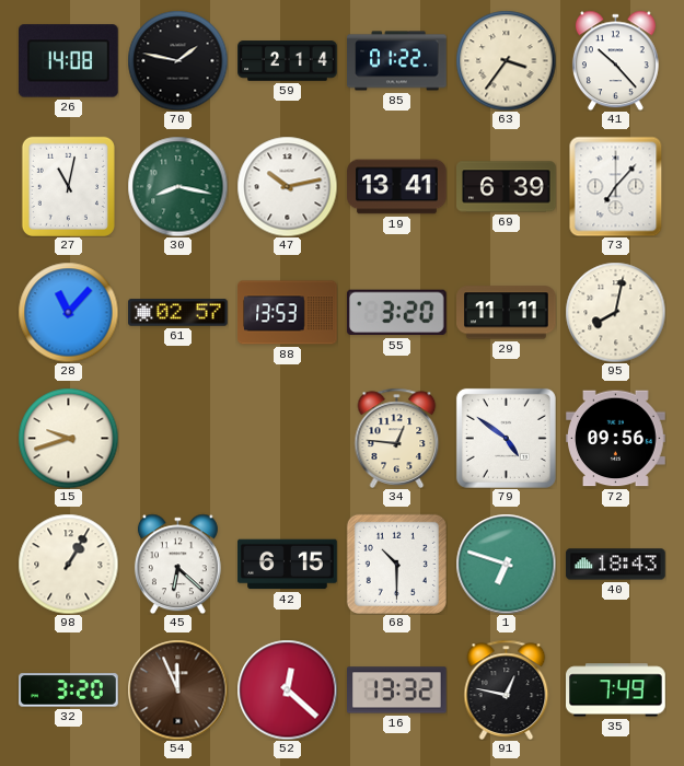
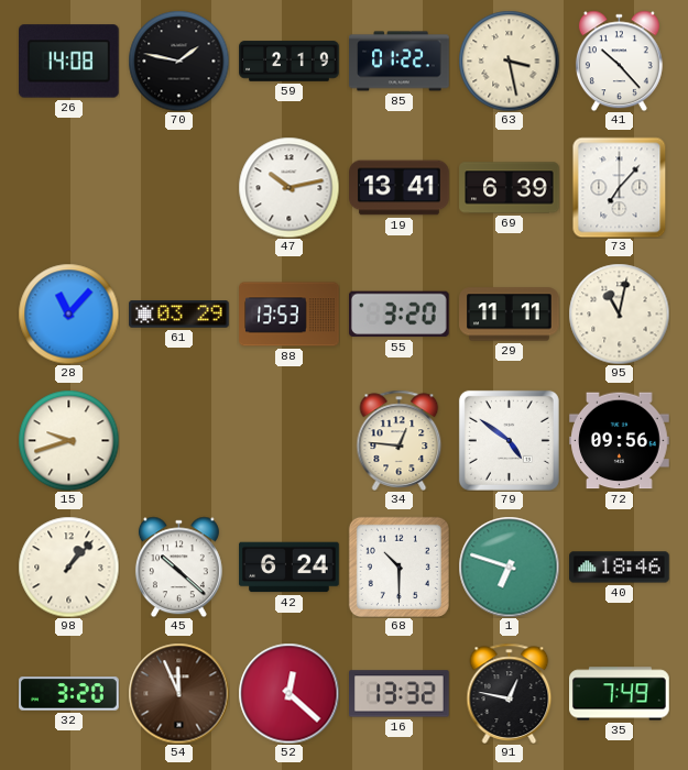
59: 2:14 -> 2:19
63: 3:36 -> 3:28
27: 11:02 -> none
30: 8:17 -> none
61: 02:57 -> 03:29
95: 8:02 -> 11:02
98: 1:05 -> 1:07
45: 6:22 -> 10:22
42: 6:15 -> 6:24
40: 18:43 -> 18:46
